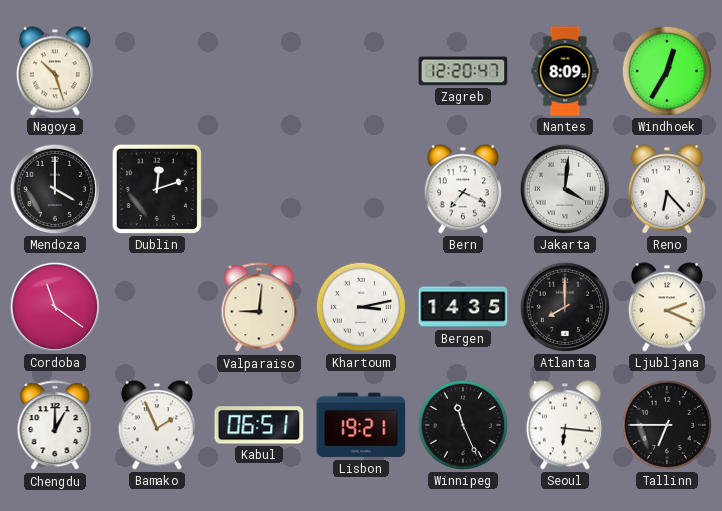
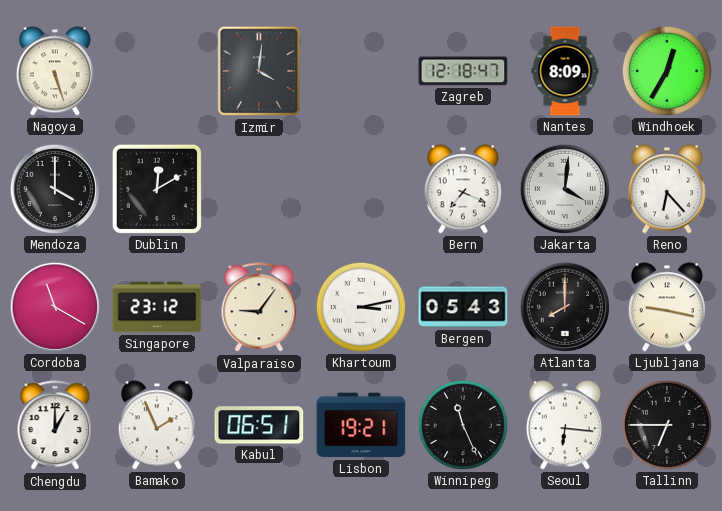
Nagoya: 10:27 -> 5:27
Izmir: none -> 4:01
Zagreb: 12:20 -> 12:18
Dublin: 12:12 -> 12:10
Cordoba: 11:21 -> 11:20
Singapore: none -> 23:12
Valparaiso: 9:01 -> 9:06
Bergen: 14:35 -> 05:43
Ljubljana: 2:19 -> 9:17
